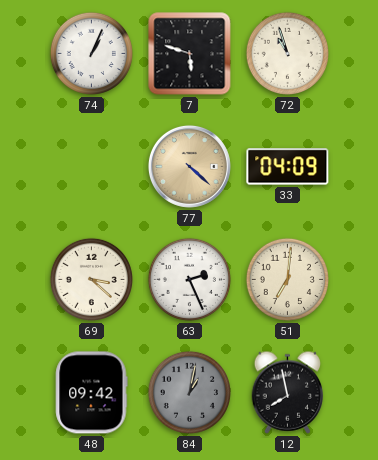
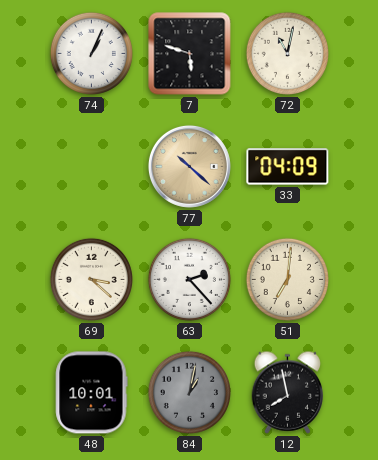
72: 10:57 -> 11:02
77: 4:22 -> 10:22
63: 2:26 -> 2:23
48: 09:42 -> 10:01
